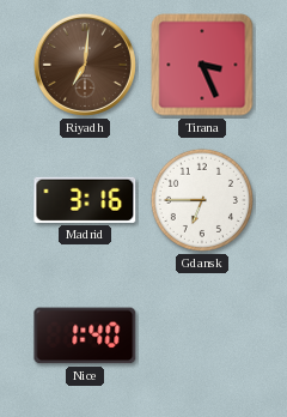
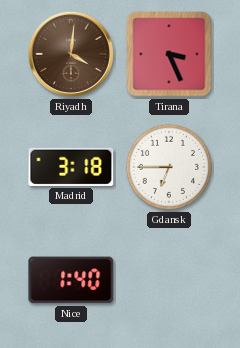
Riyadh: 7:01 -> 4:01
Madrid: 3:16 -> 3:18
